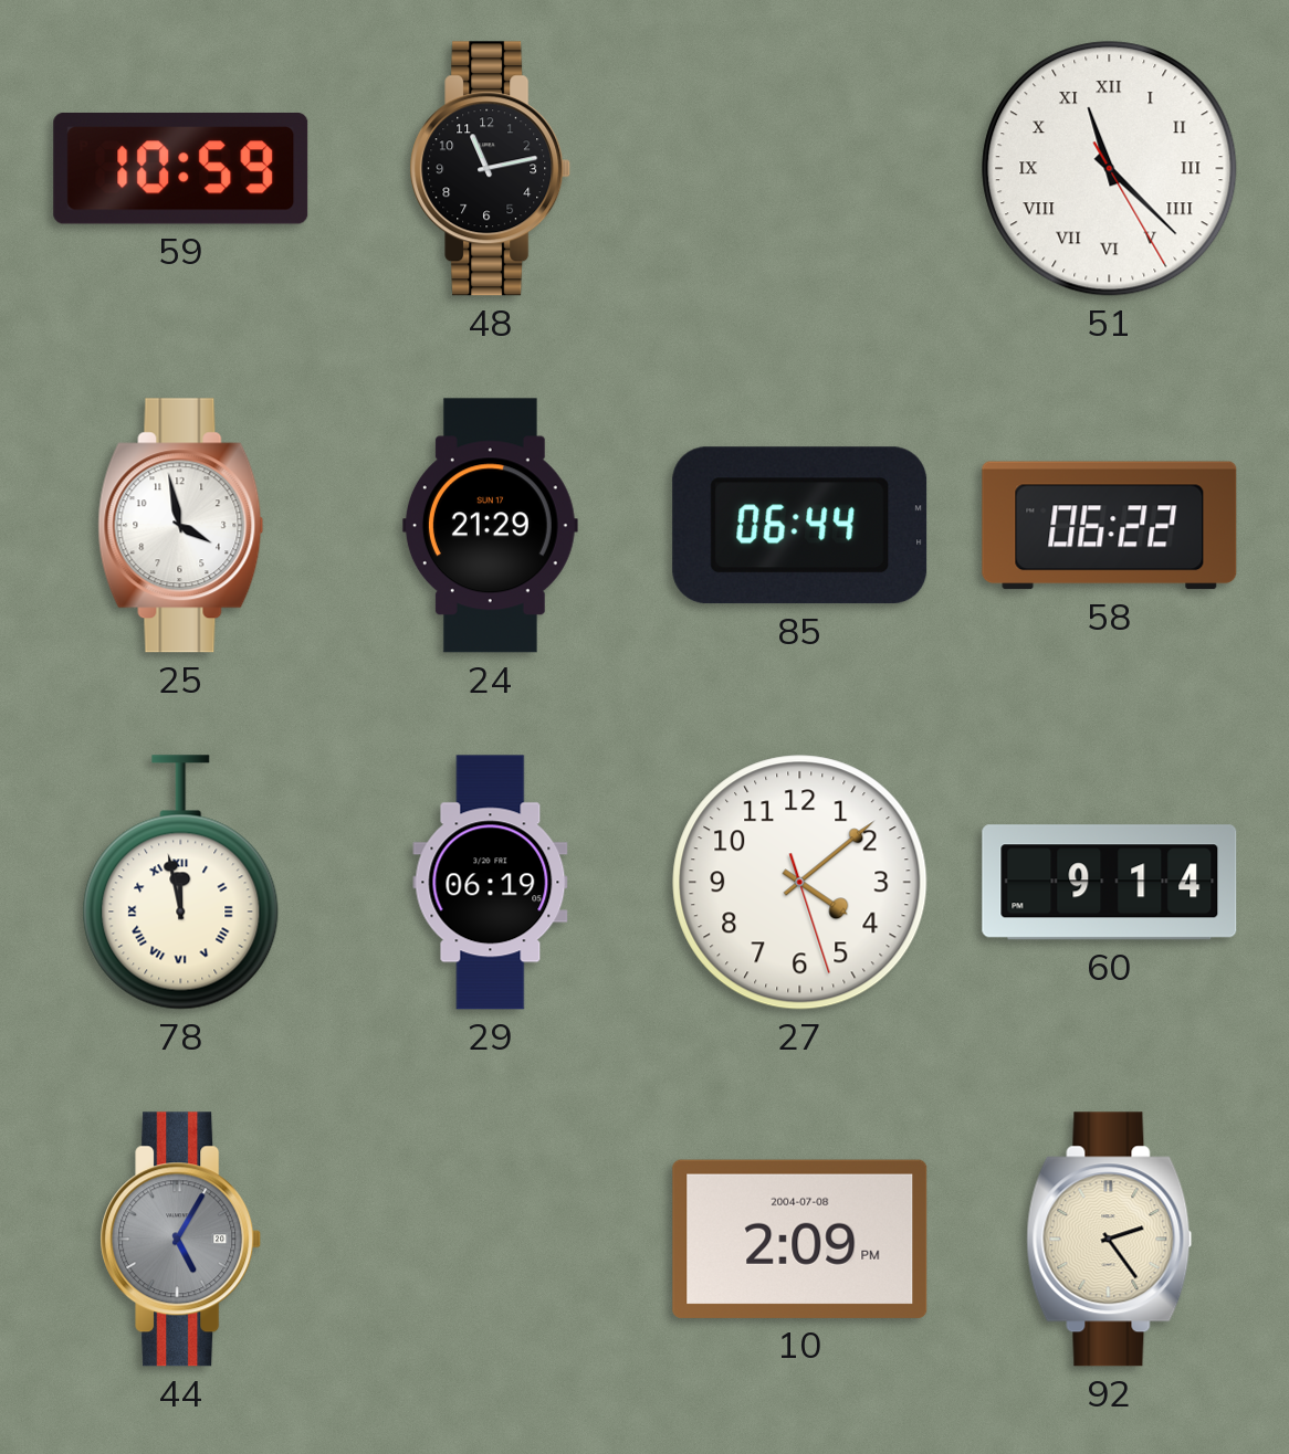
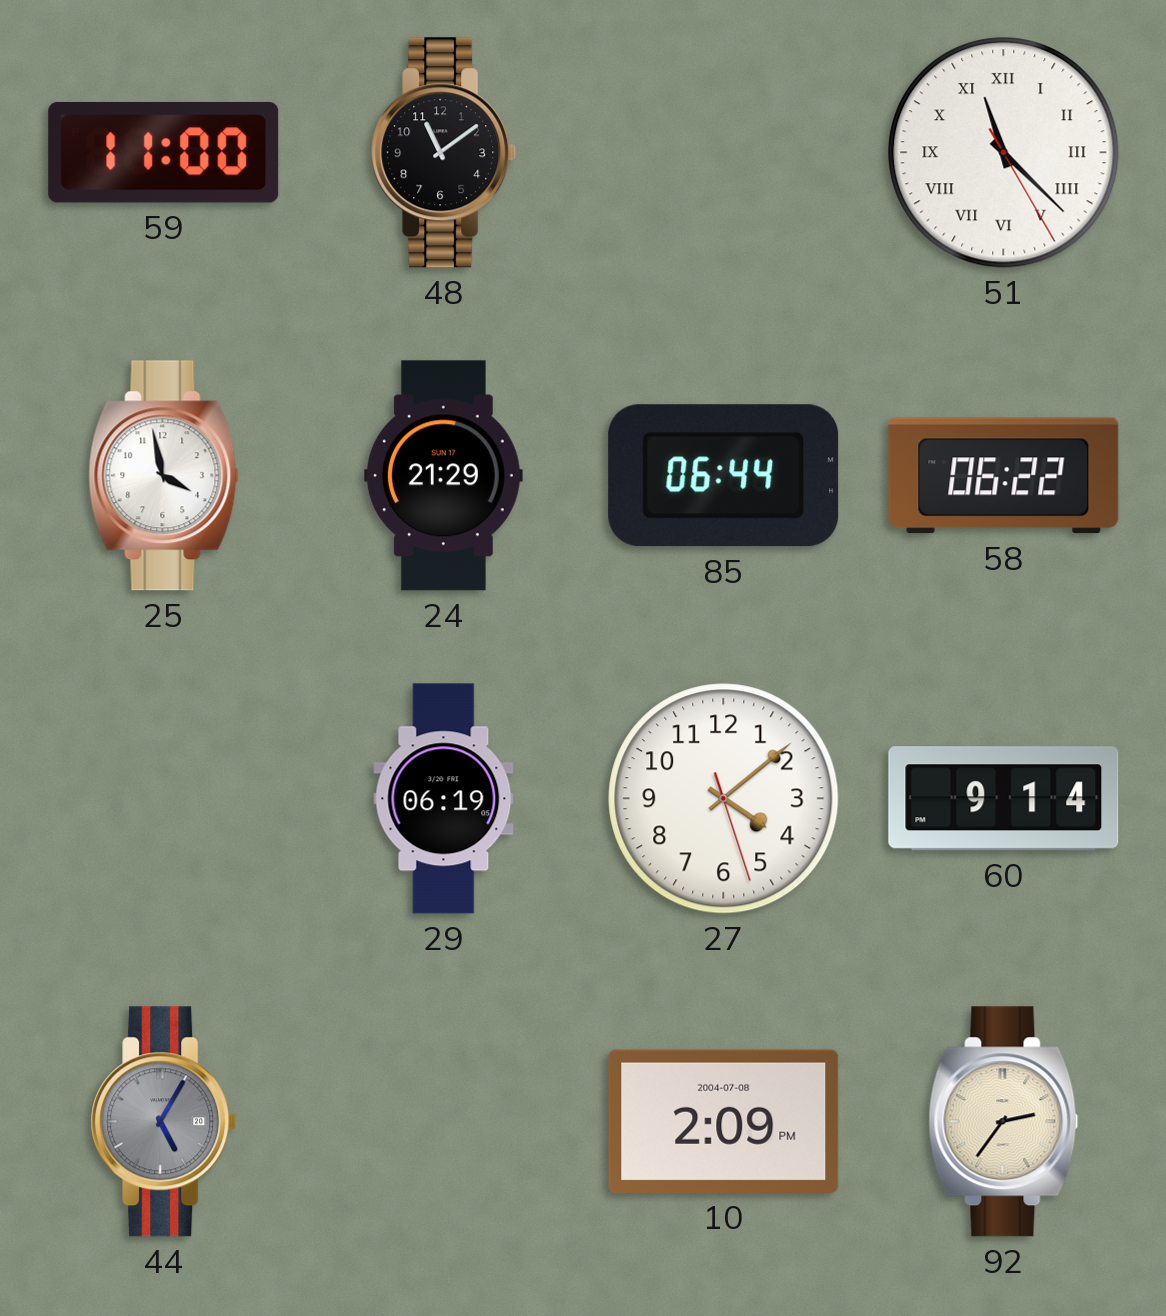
59: 10:59 -> 11:00
48: 11:13 -> 11:09
78: 11:58 -> none
92: 2:24 -> 2:36
